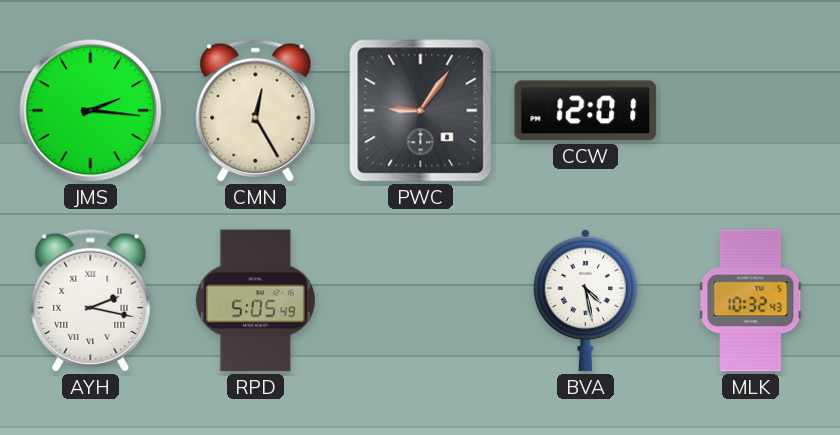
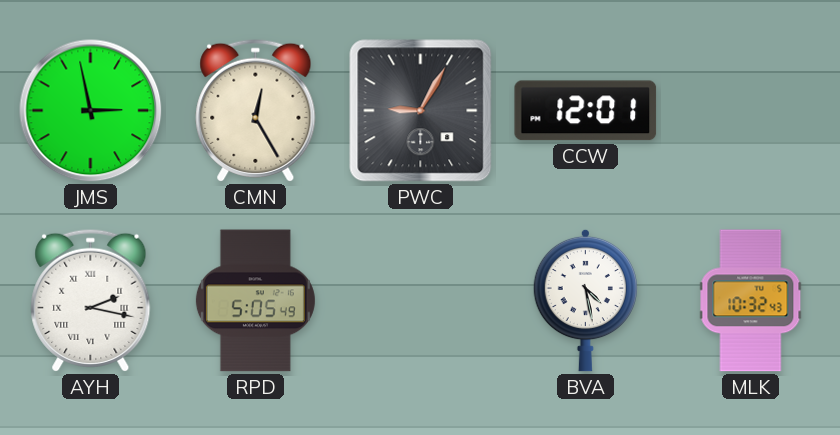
JMS: 2:16 -> 2:58
PWC: 9:06 -> 9:05
